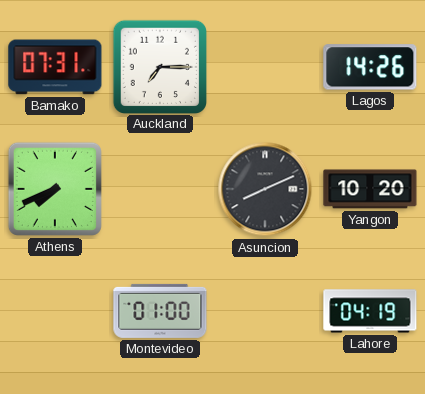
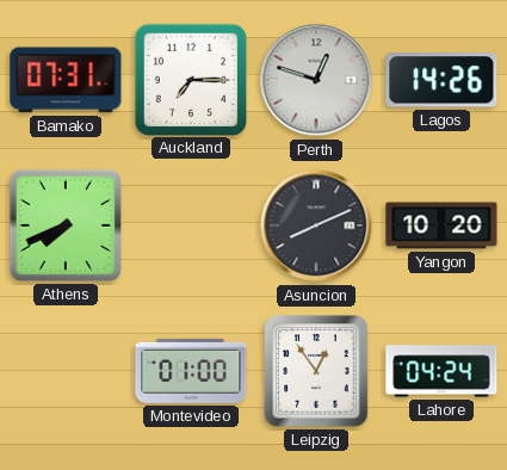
Perth: none -> 12:48
Leipzig: none -> 12:54
Lahore: 04:19 -> 04:24
